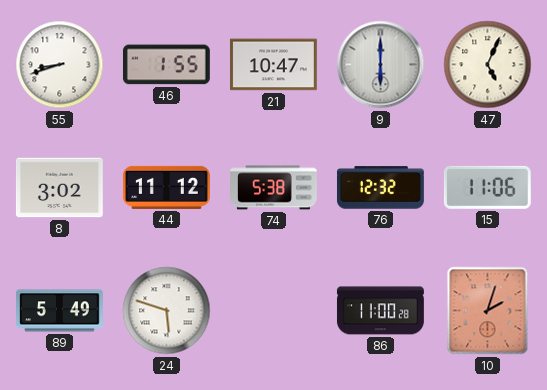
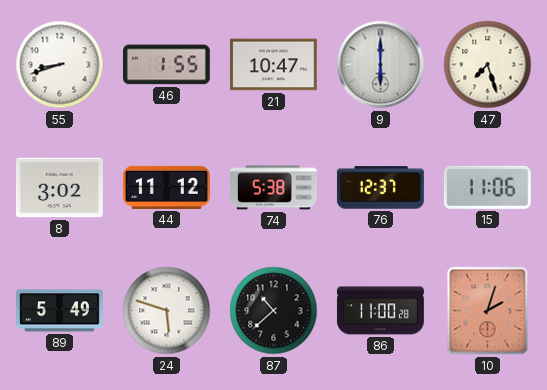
47: 5:04 -> 7:27
76: 12:32 -> 12:37
87: none -> 10:38
